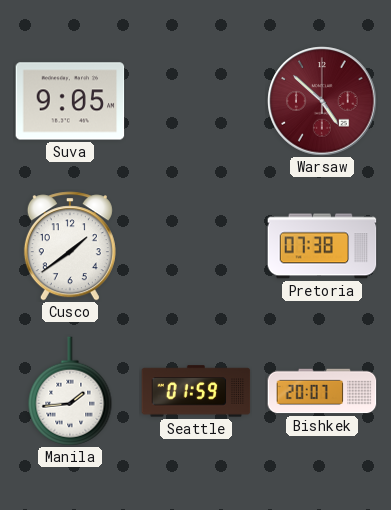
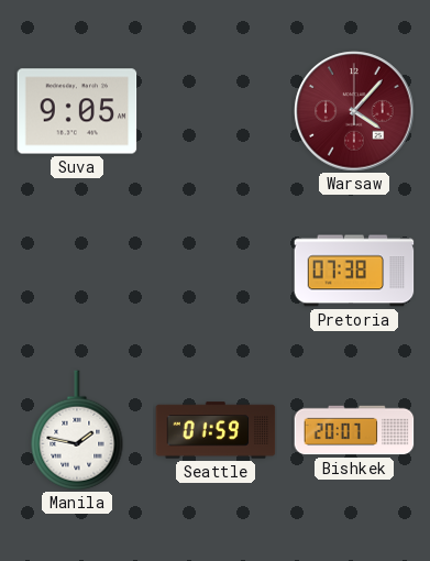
Warsaw: 4:52 -> 4:07
Cusco: 1:39 -> none
Manila: 1:44 -> 1:47
